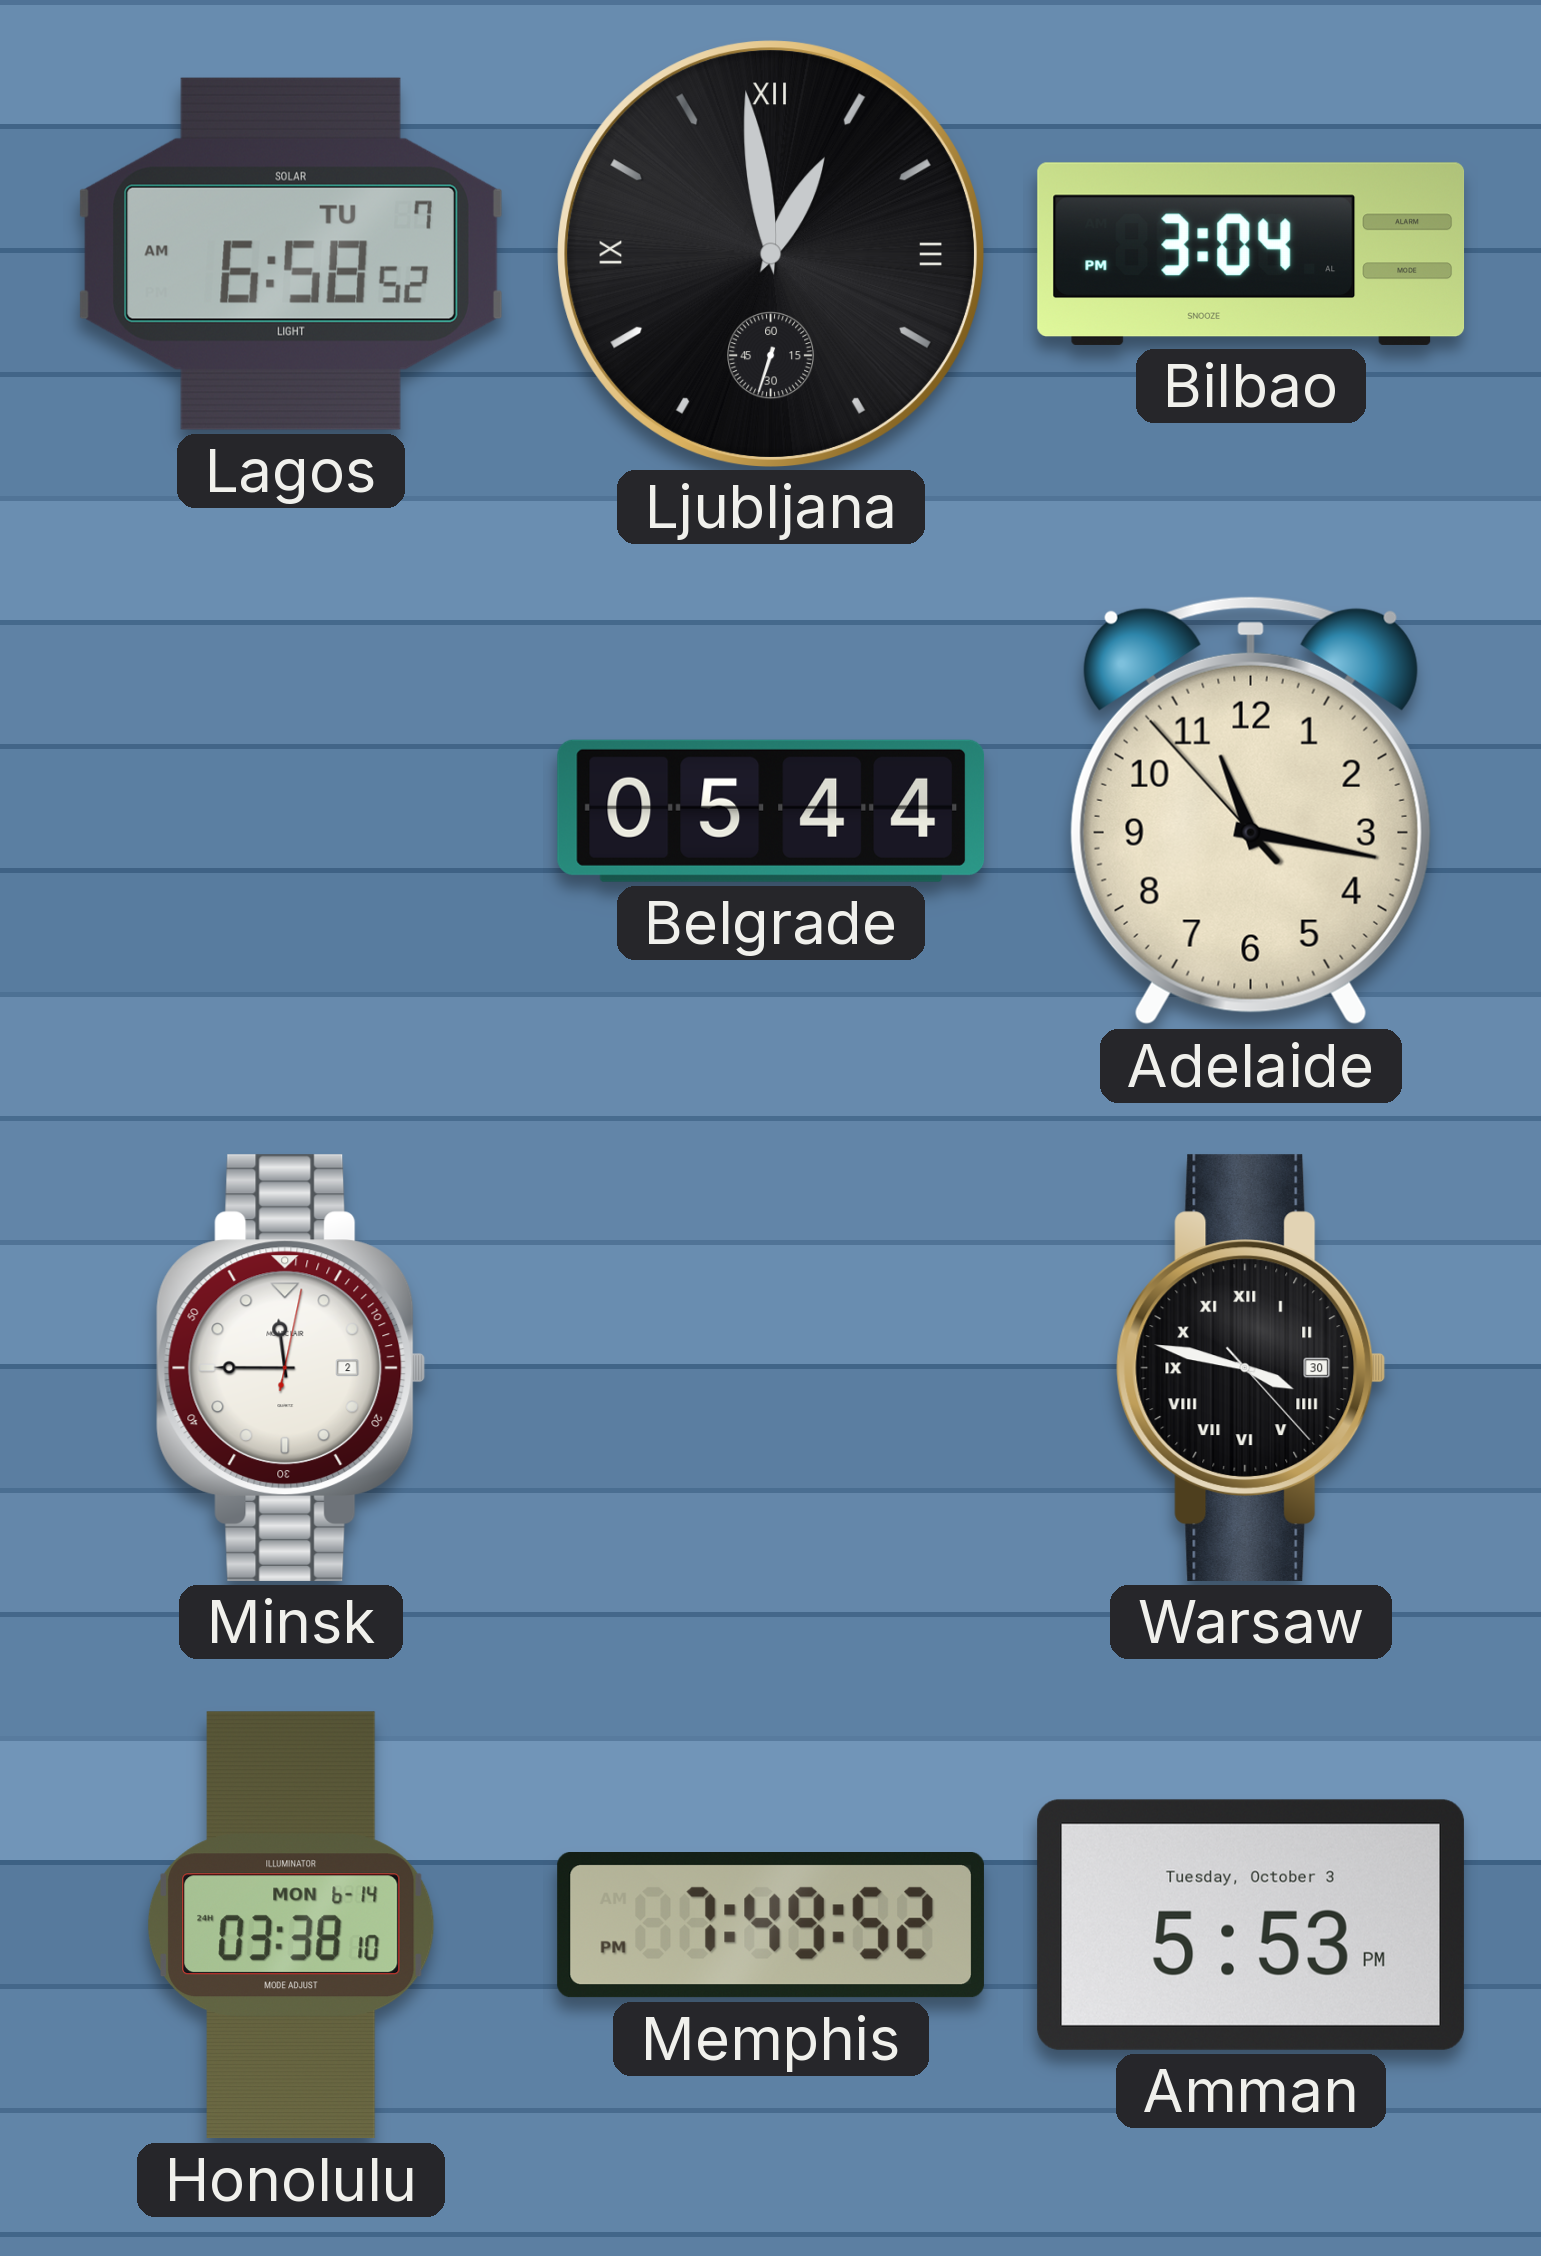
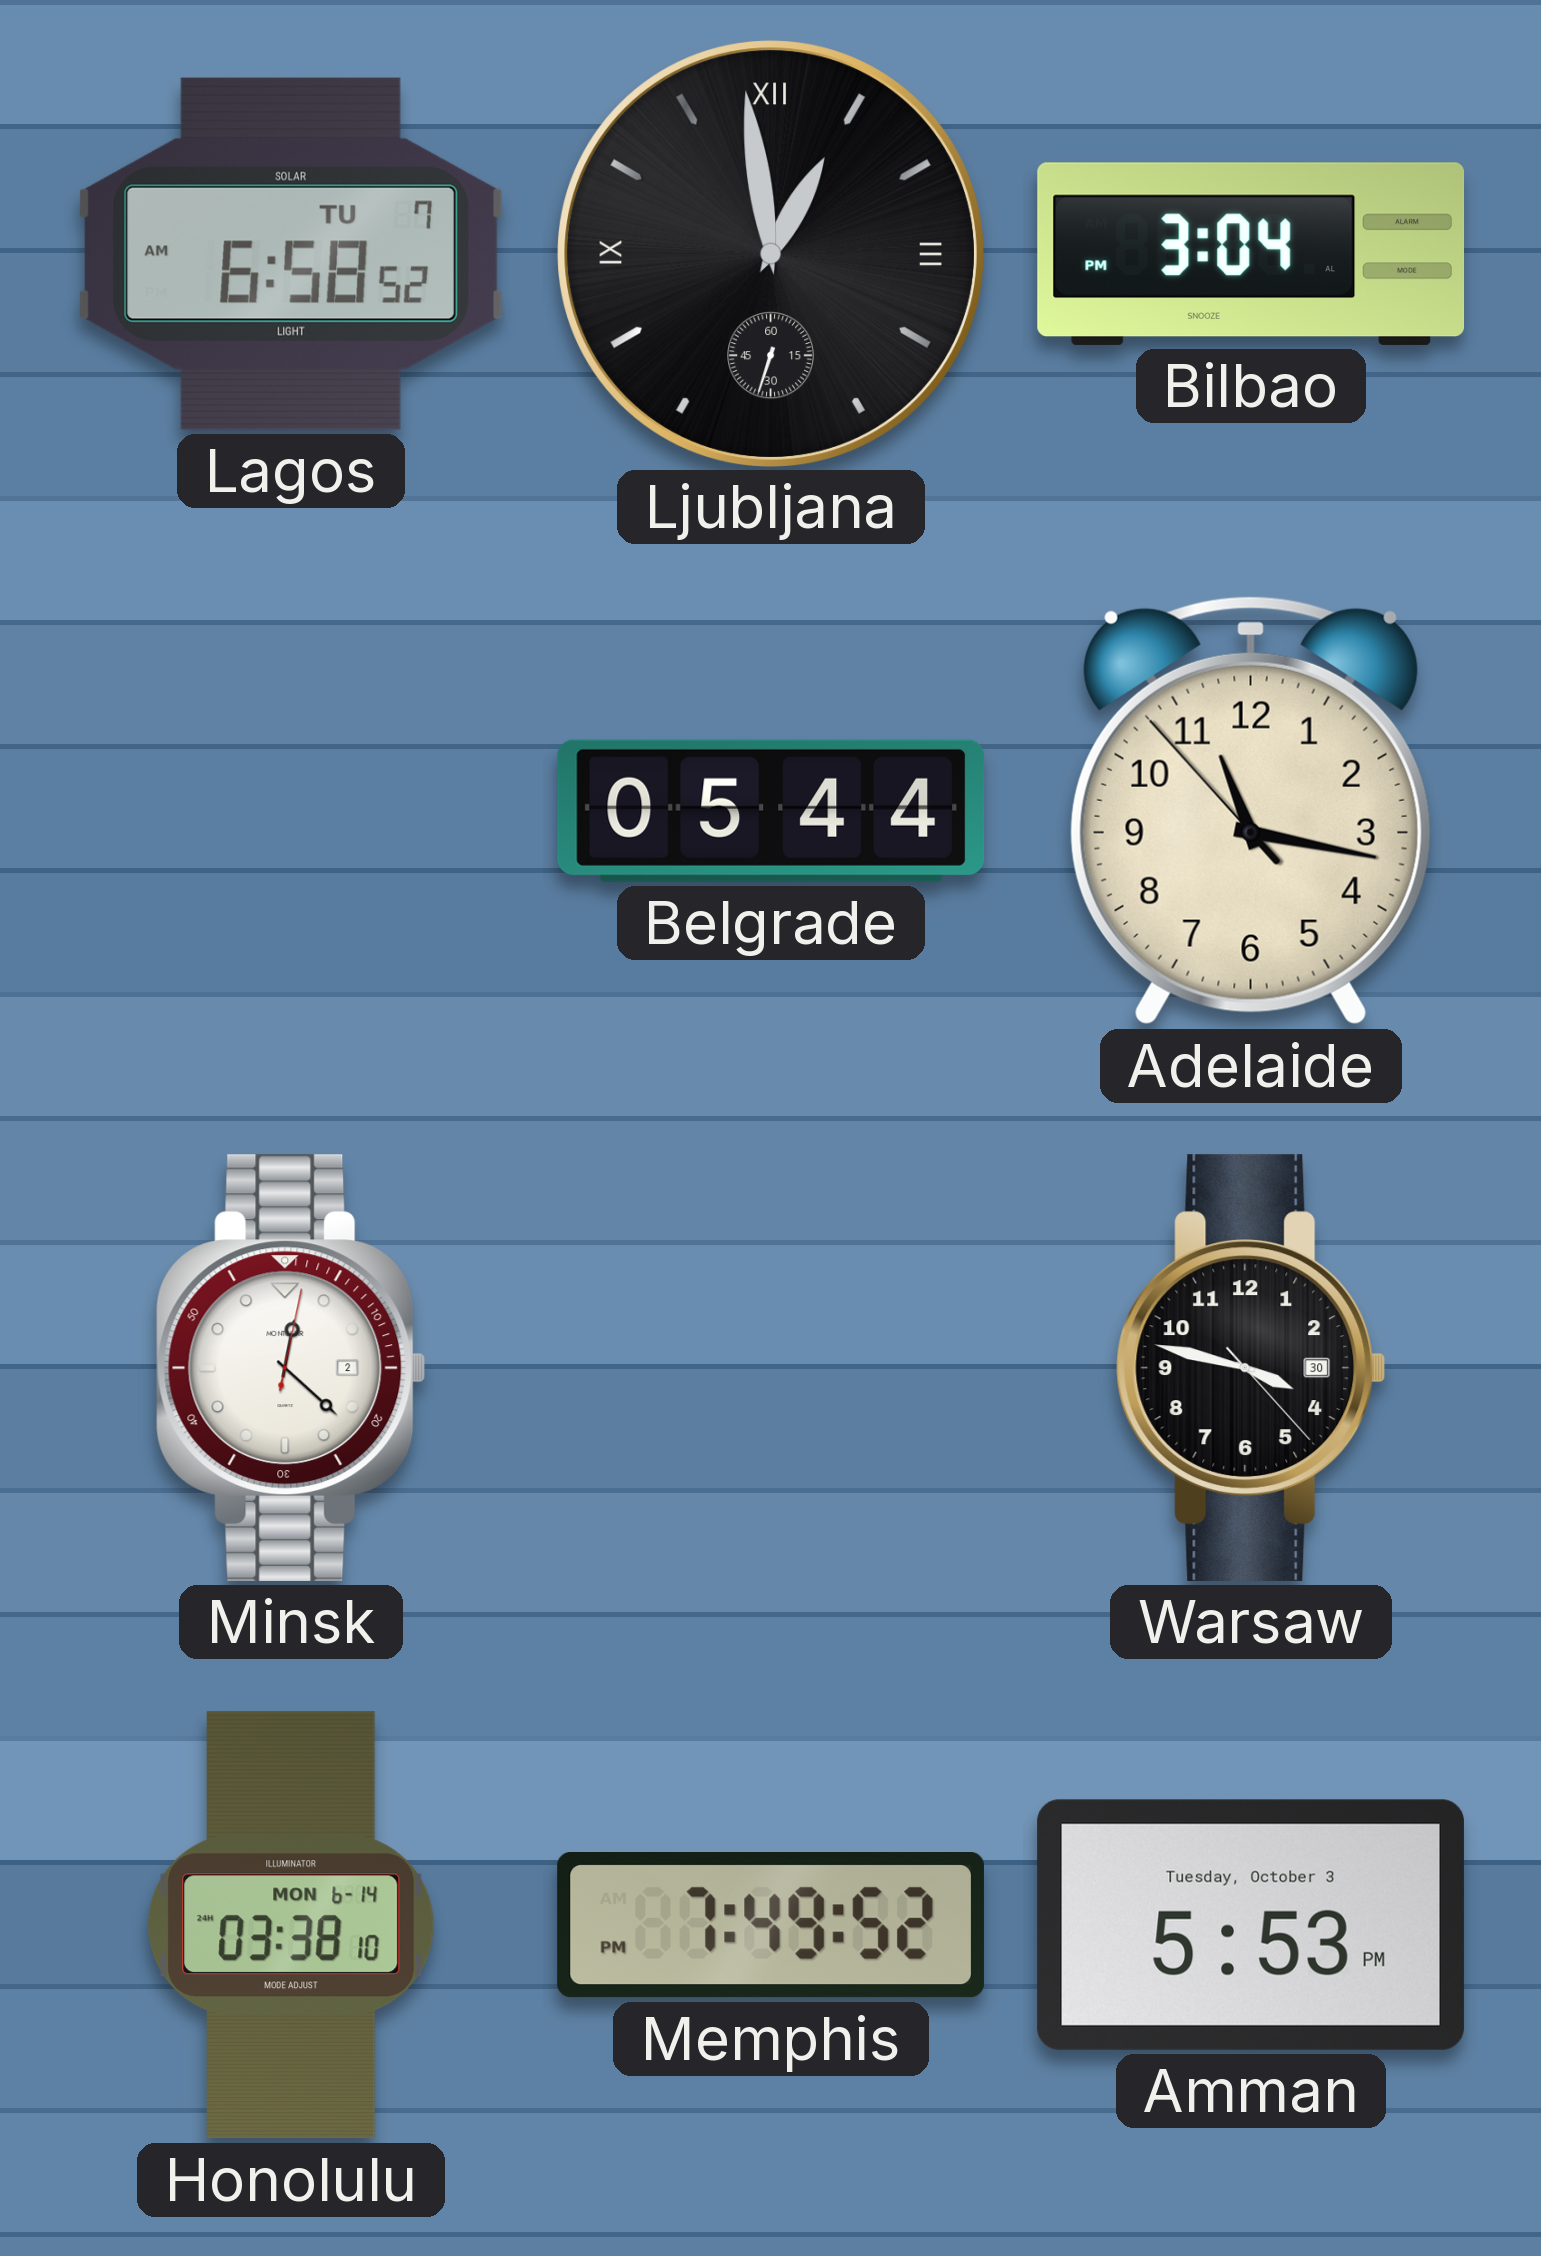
Minsk: 11:45 -> 12:22
Warsaw numerals: Roman -> Arabic
